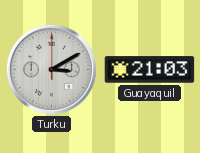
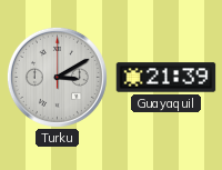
Guayaquil: 21:03 -> 21:39
